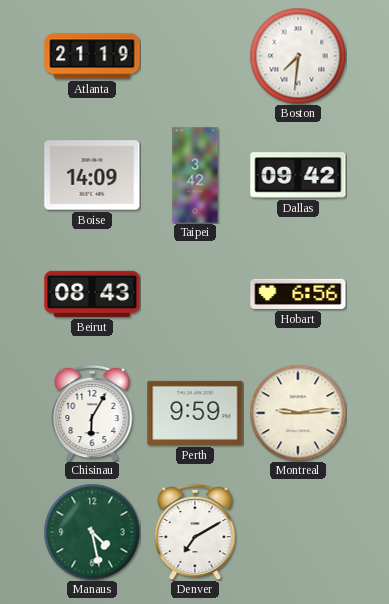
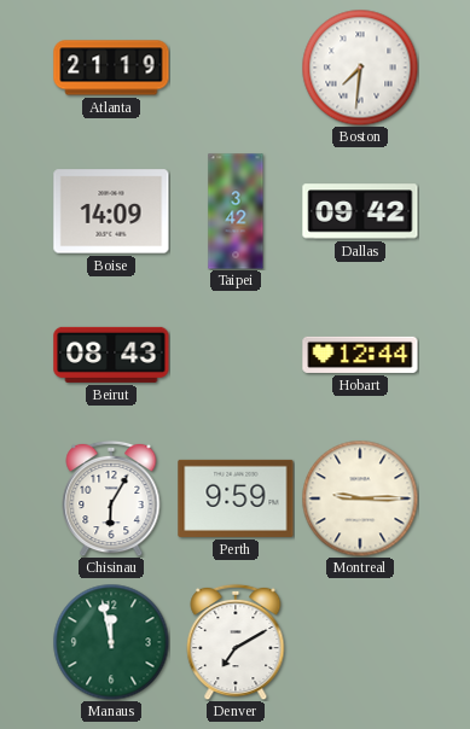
Hobart: 6:56 -> 12:44
Montreal: 9:14 -> 9:15
Manaus: 4:28 -> 11:58
